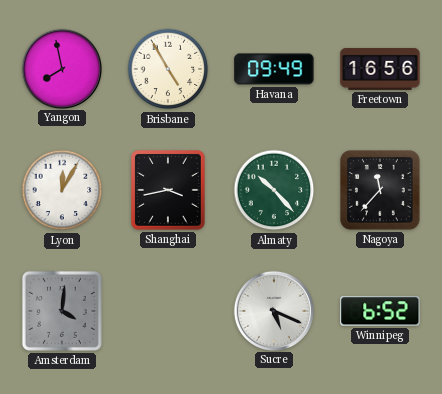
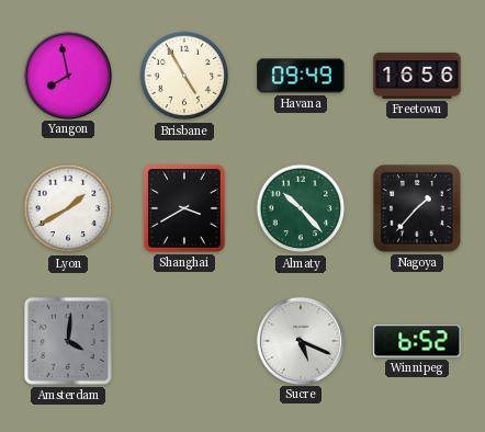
Lyon: 12:05 -> 1:40
Shanghai: 3:43 -> 3:40
Nagoya: 11:37 -> 1:37
